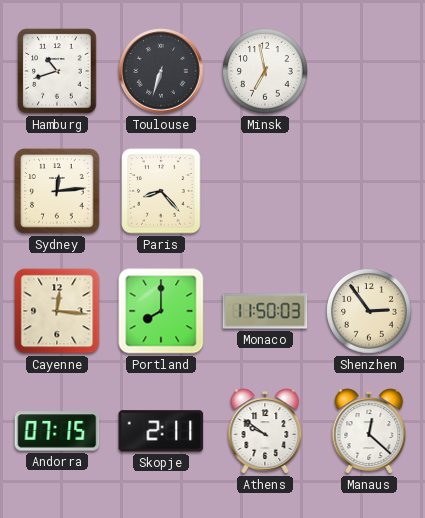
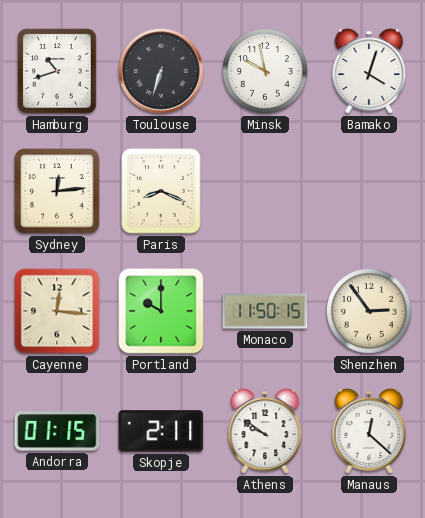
Minsk: 6:58 -> 9:58
Bamako: none -> 4:03
Paris: 8:23 -> 8:19
Portland: 8:00 -> 10:00
Monaco: 11:50:03 -> 11:50:15
Andorra: 07:15 -> 01:15
